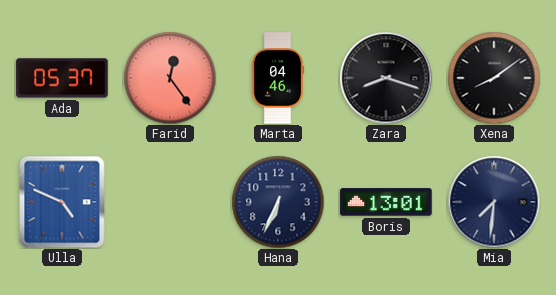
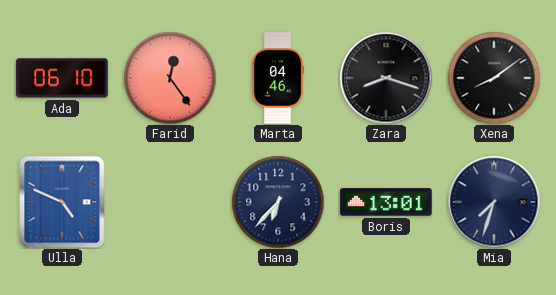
Ada: 05:37 -> 06:10
Hana: 6:34 -> 6:37
Mia: 7:31 -> 7:33
